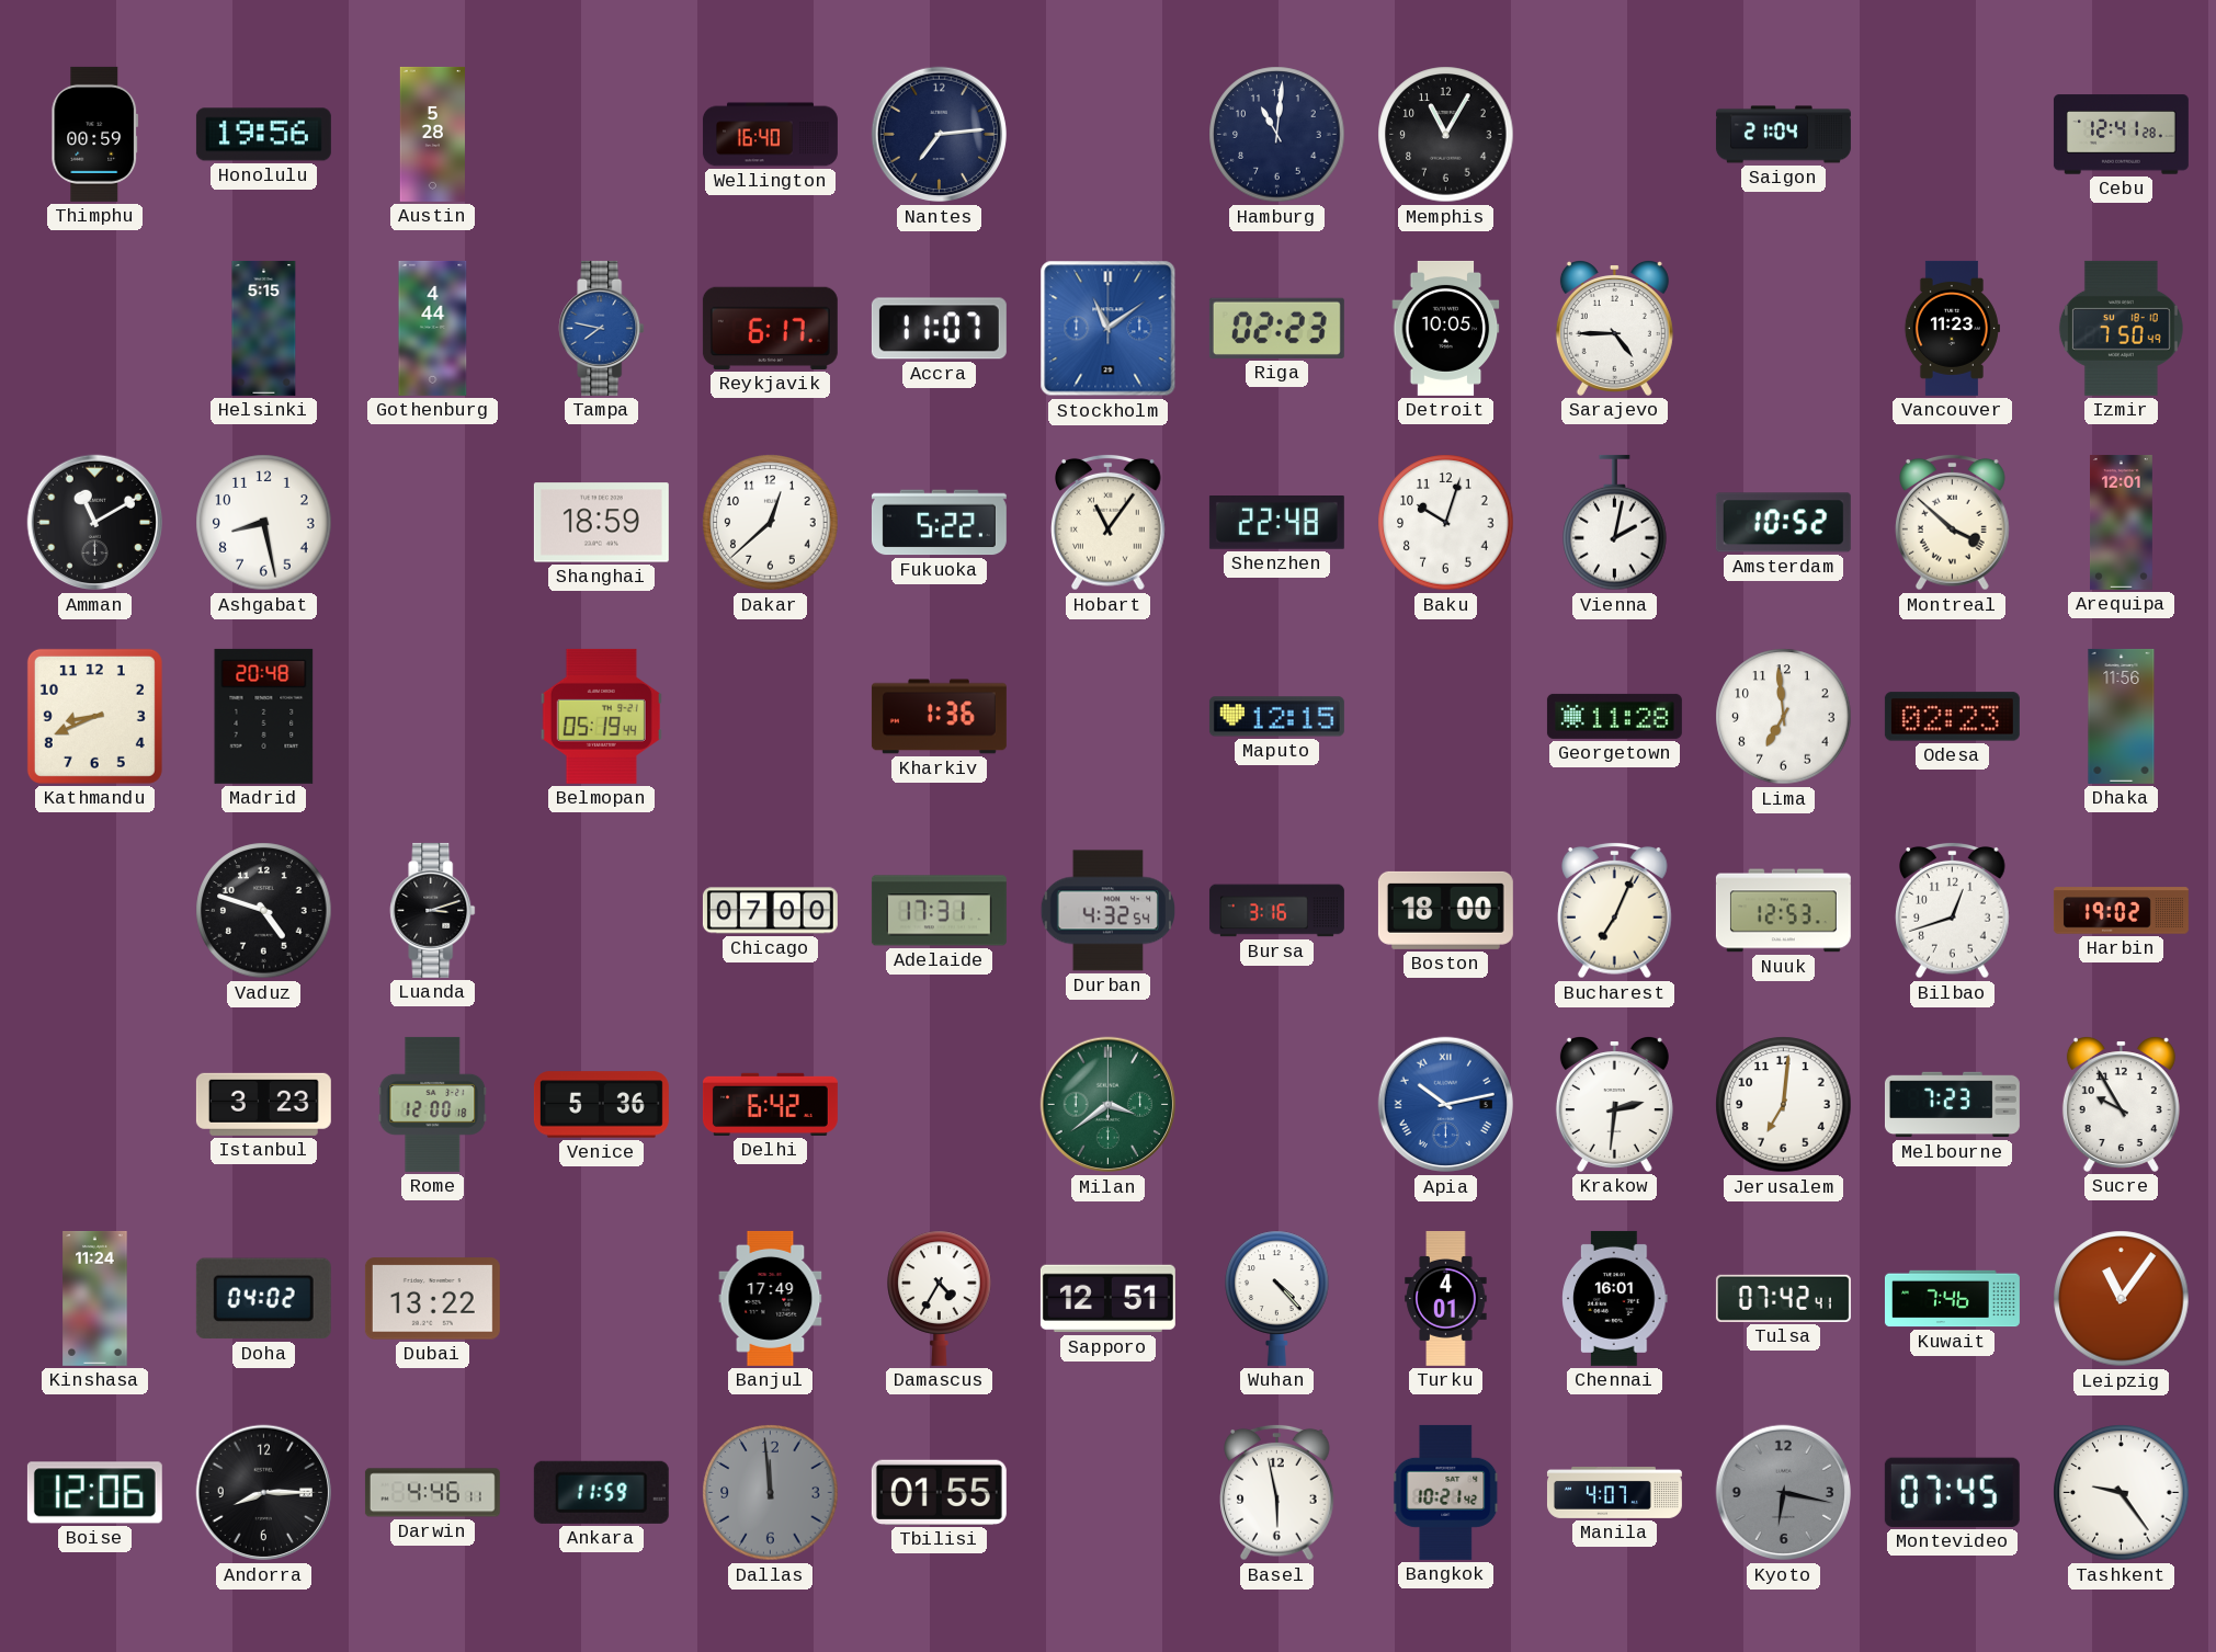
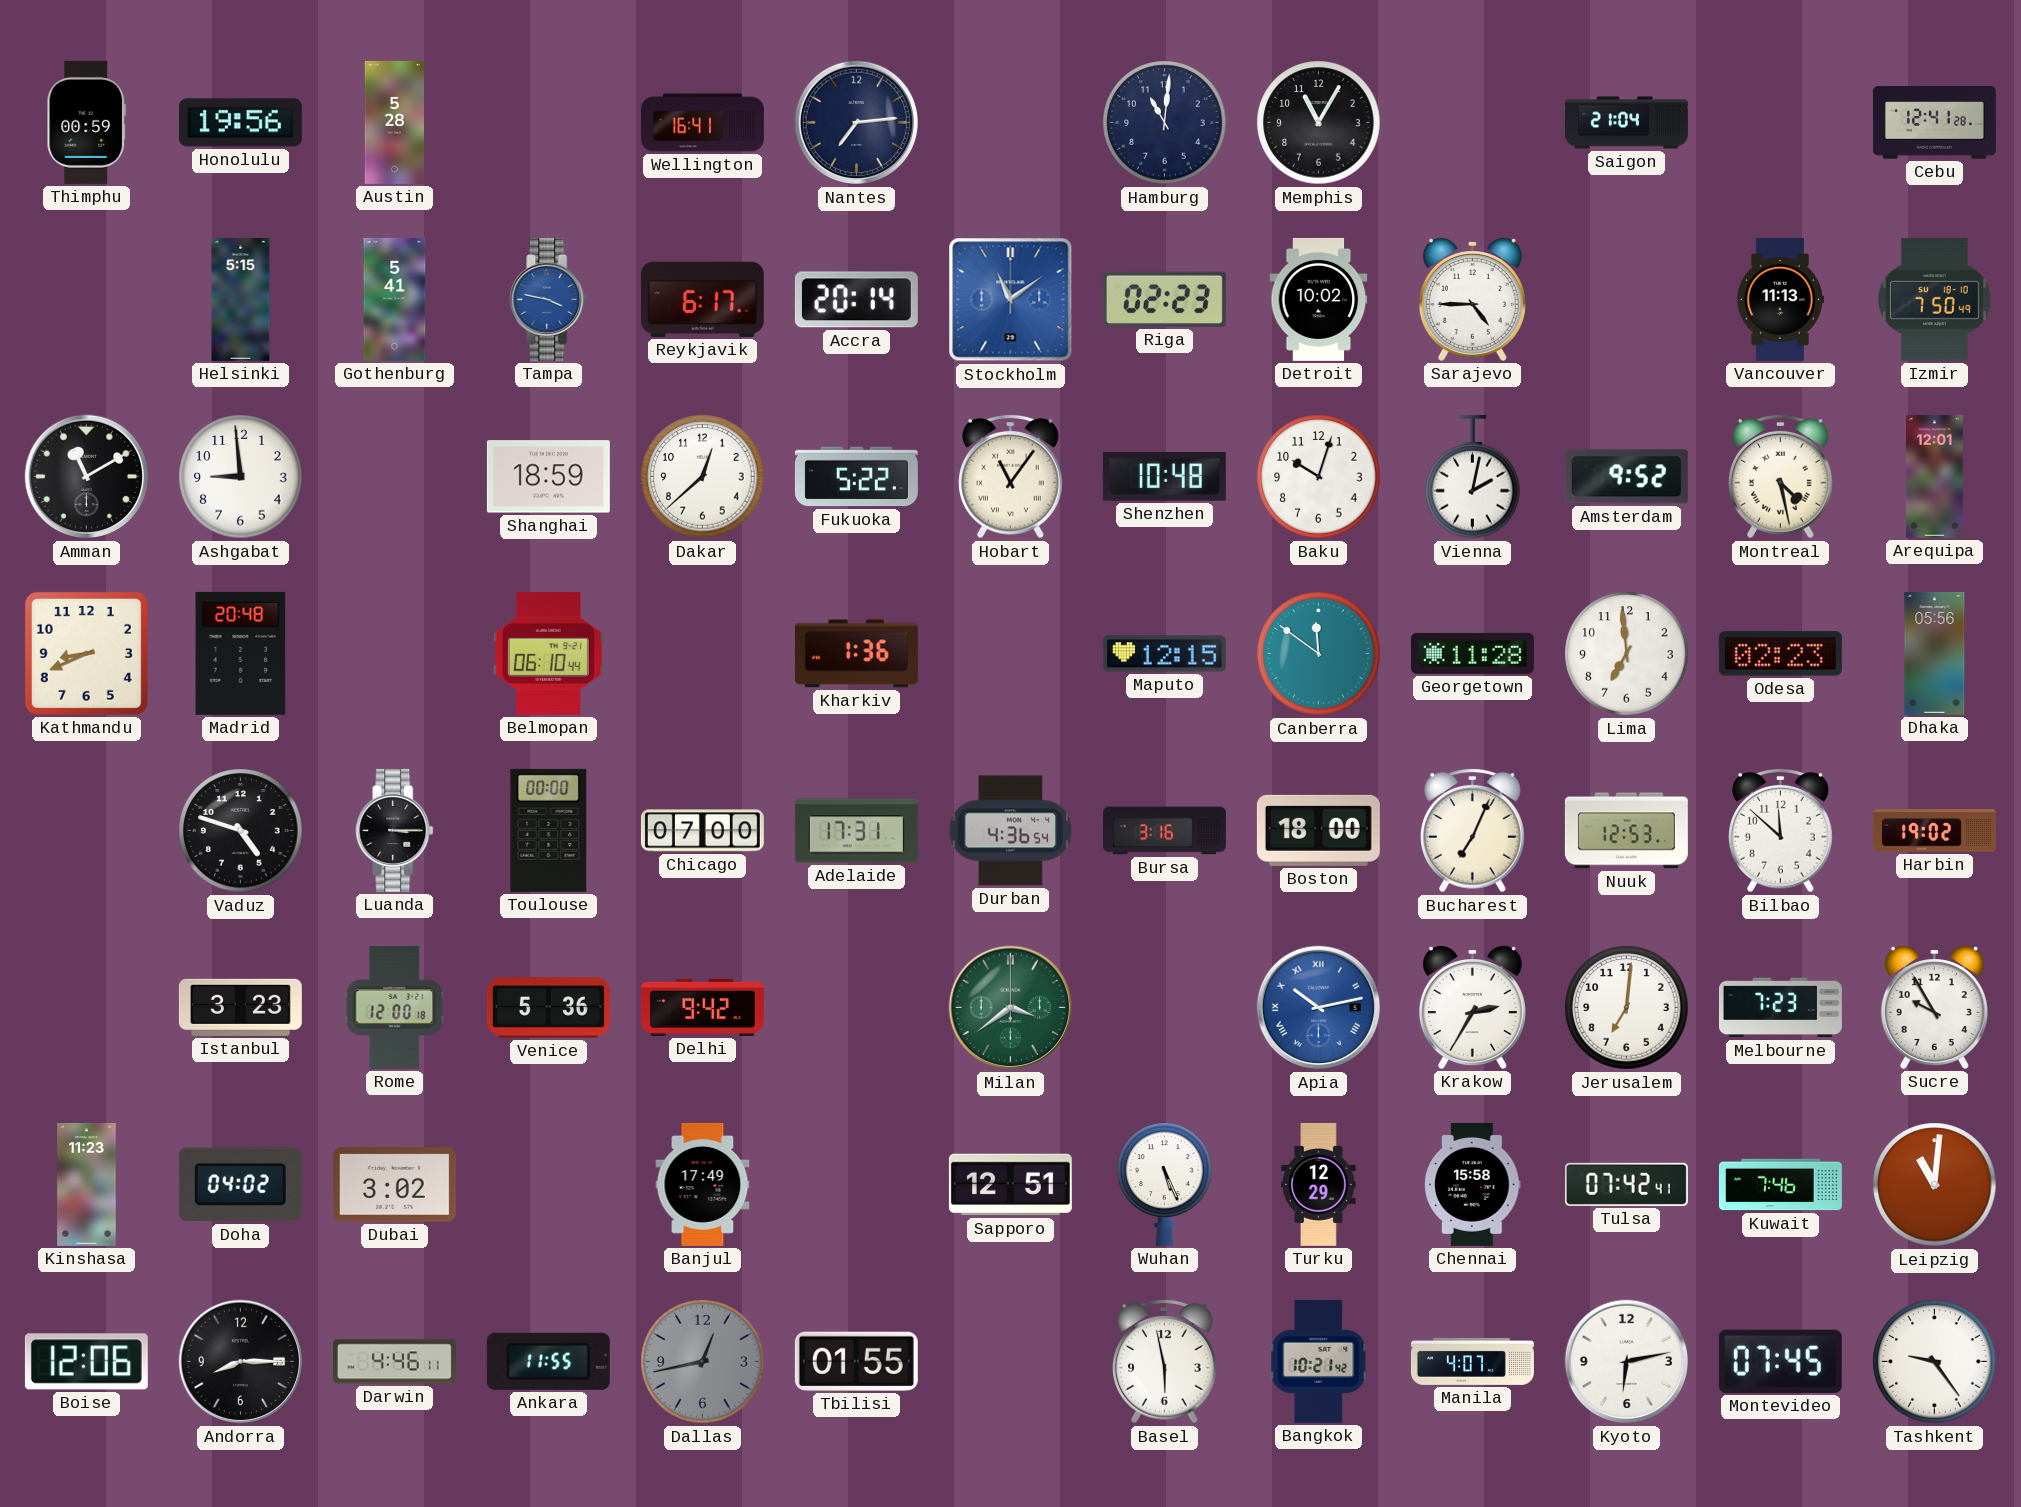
Wellington: 16:40 -> 16:41
Gothenburg: 4:44 -> 5:41
Tampa: 7:47 -> 3:47
Accra: 11:07 -> 20:14
Detroit: 10:05 -> 10:02
Vancouver: 11:23 -> 11:13
Ashgabat: 8:28 -> 8:59
Shenzhen: 22:48 -> 10:48
Amsterdam: 10:52 -> 9:52
Montreal: 3:52 -> 4:28
Belmopan: 05:19 -> 06:10
Canberra: none -> 11:51
Dhaka: 11:56 -> 05:56
Luanda: 3:12 -> 3:15
Toulouse: none -> 00:00
Durban: 4:32 -> 4:36
Bilbao: 12:42 -> 11:52
Delhi: 6:42 -> 9:42
Krakow: 2:31 -> 2:35
Kinshasa: 11:24 -> 11:23
Dubai: 13:22 -> 3:02
Damascus: 4:35 -> none
Wuhan: 4:23 -> 5:26
Turku: 4:01 -> 12:29
Chennai: 16:01 -> 15:58
Leipzig: 11:06 -> 11:01
Ankara: 11:59 -> 11:55
Dallas: 11:59 -> 12:43
Kyoto: 6:17 -> 6:13
Kyoto dial: grey -> white
